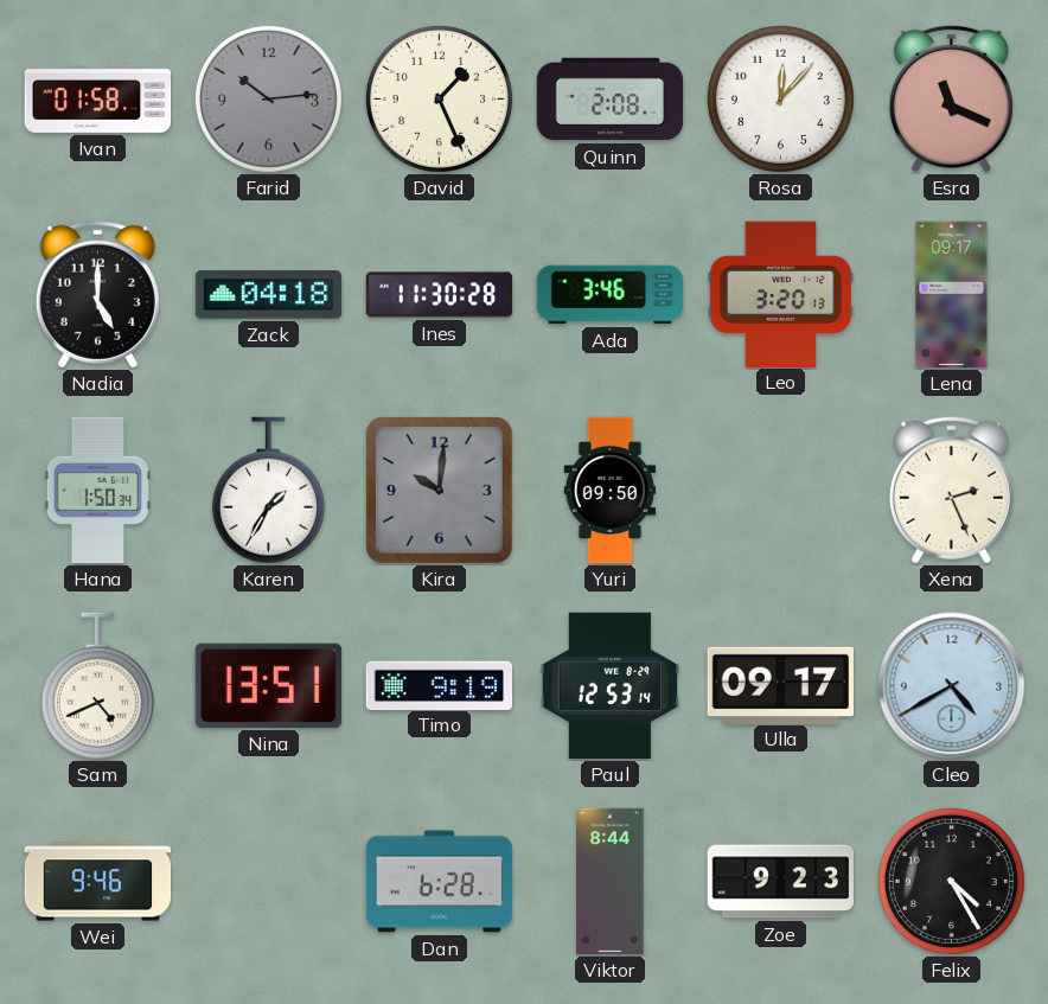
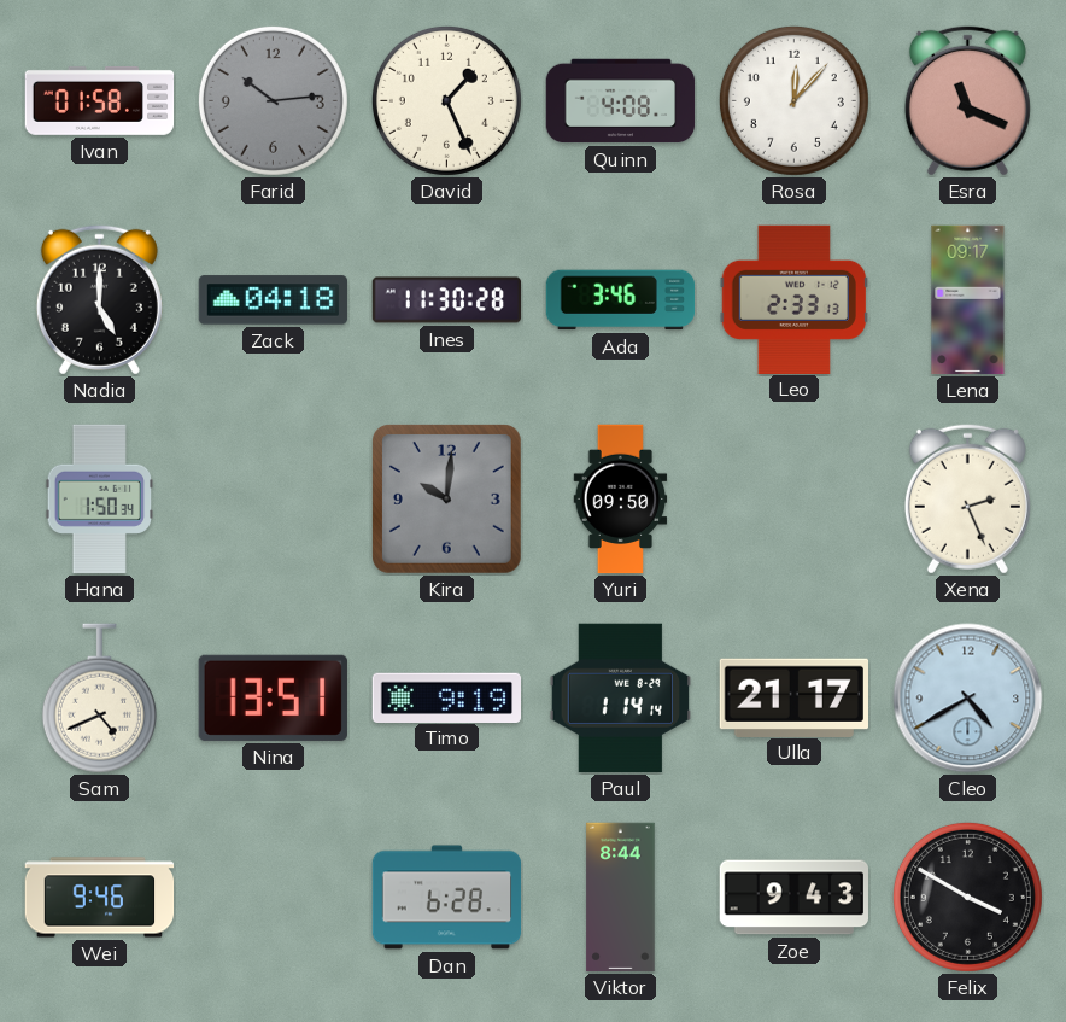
Quinn: 2:08 -> 4:08
Leo: 3:20 -> 2:33
Karen: 1:35 -> none
Paul: 12:53 -> 1:14
Ulla: 09:17 -> 21:17
Zoe: 9:23 -> 9:43
Felix: 4:25 -> 3:50
